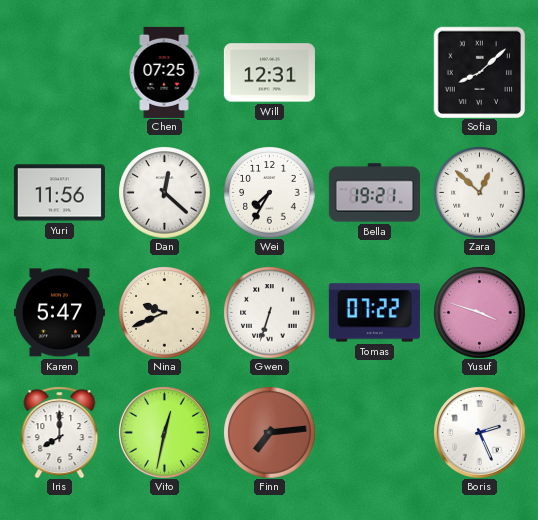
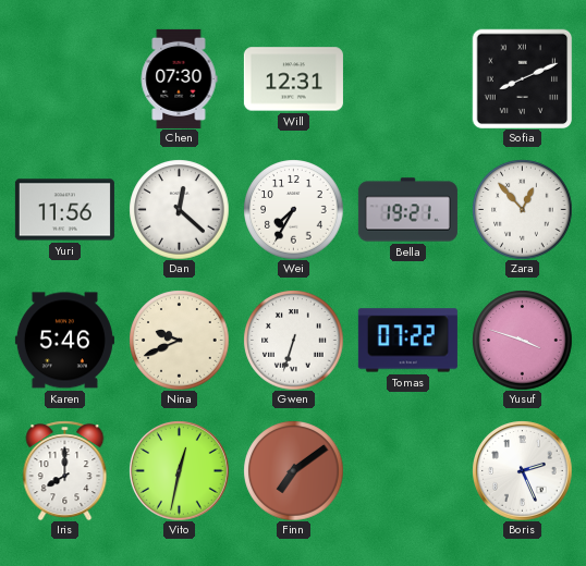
Chen: 07:25 -> 07:30
Sofia: 8:08 -> 8:11
Zara: 12:52 -> 12:53
Karen: 5:47 -> 5:46
Finn: 7:14 -> 7:09
